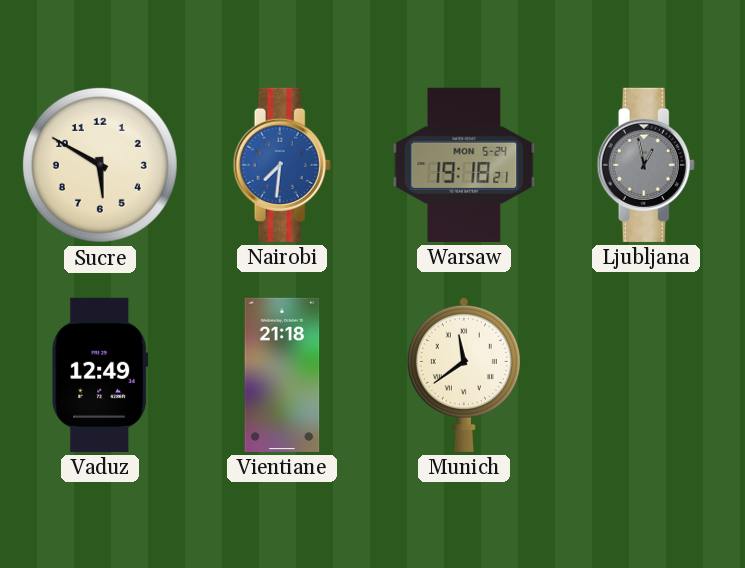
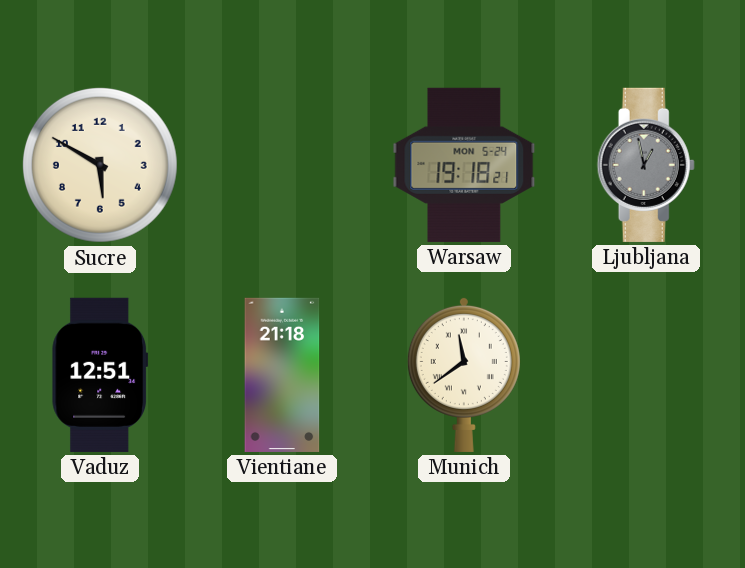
Nairobi: 7:31 -> none
Vaduz: 12:49 -> 12:51
